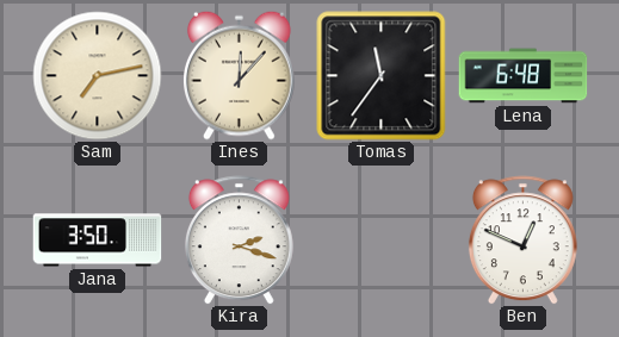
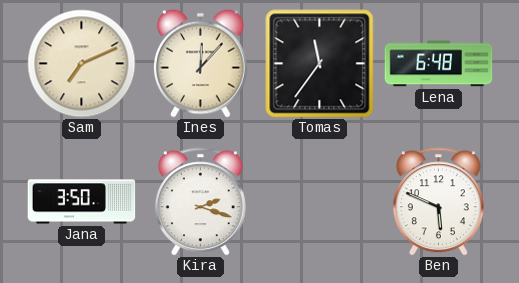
Sam: 7:13 -> 7:11
Ben: 12:49 -> 5:49
